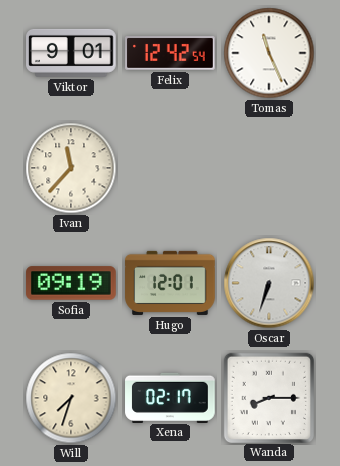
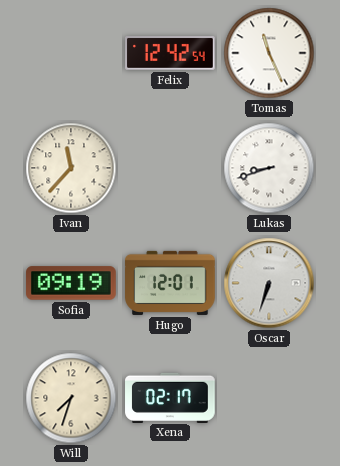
Viktor: 9:01 -> none
Lukas: none -> 8:42
Wanda: 8:15 -> none
